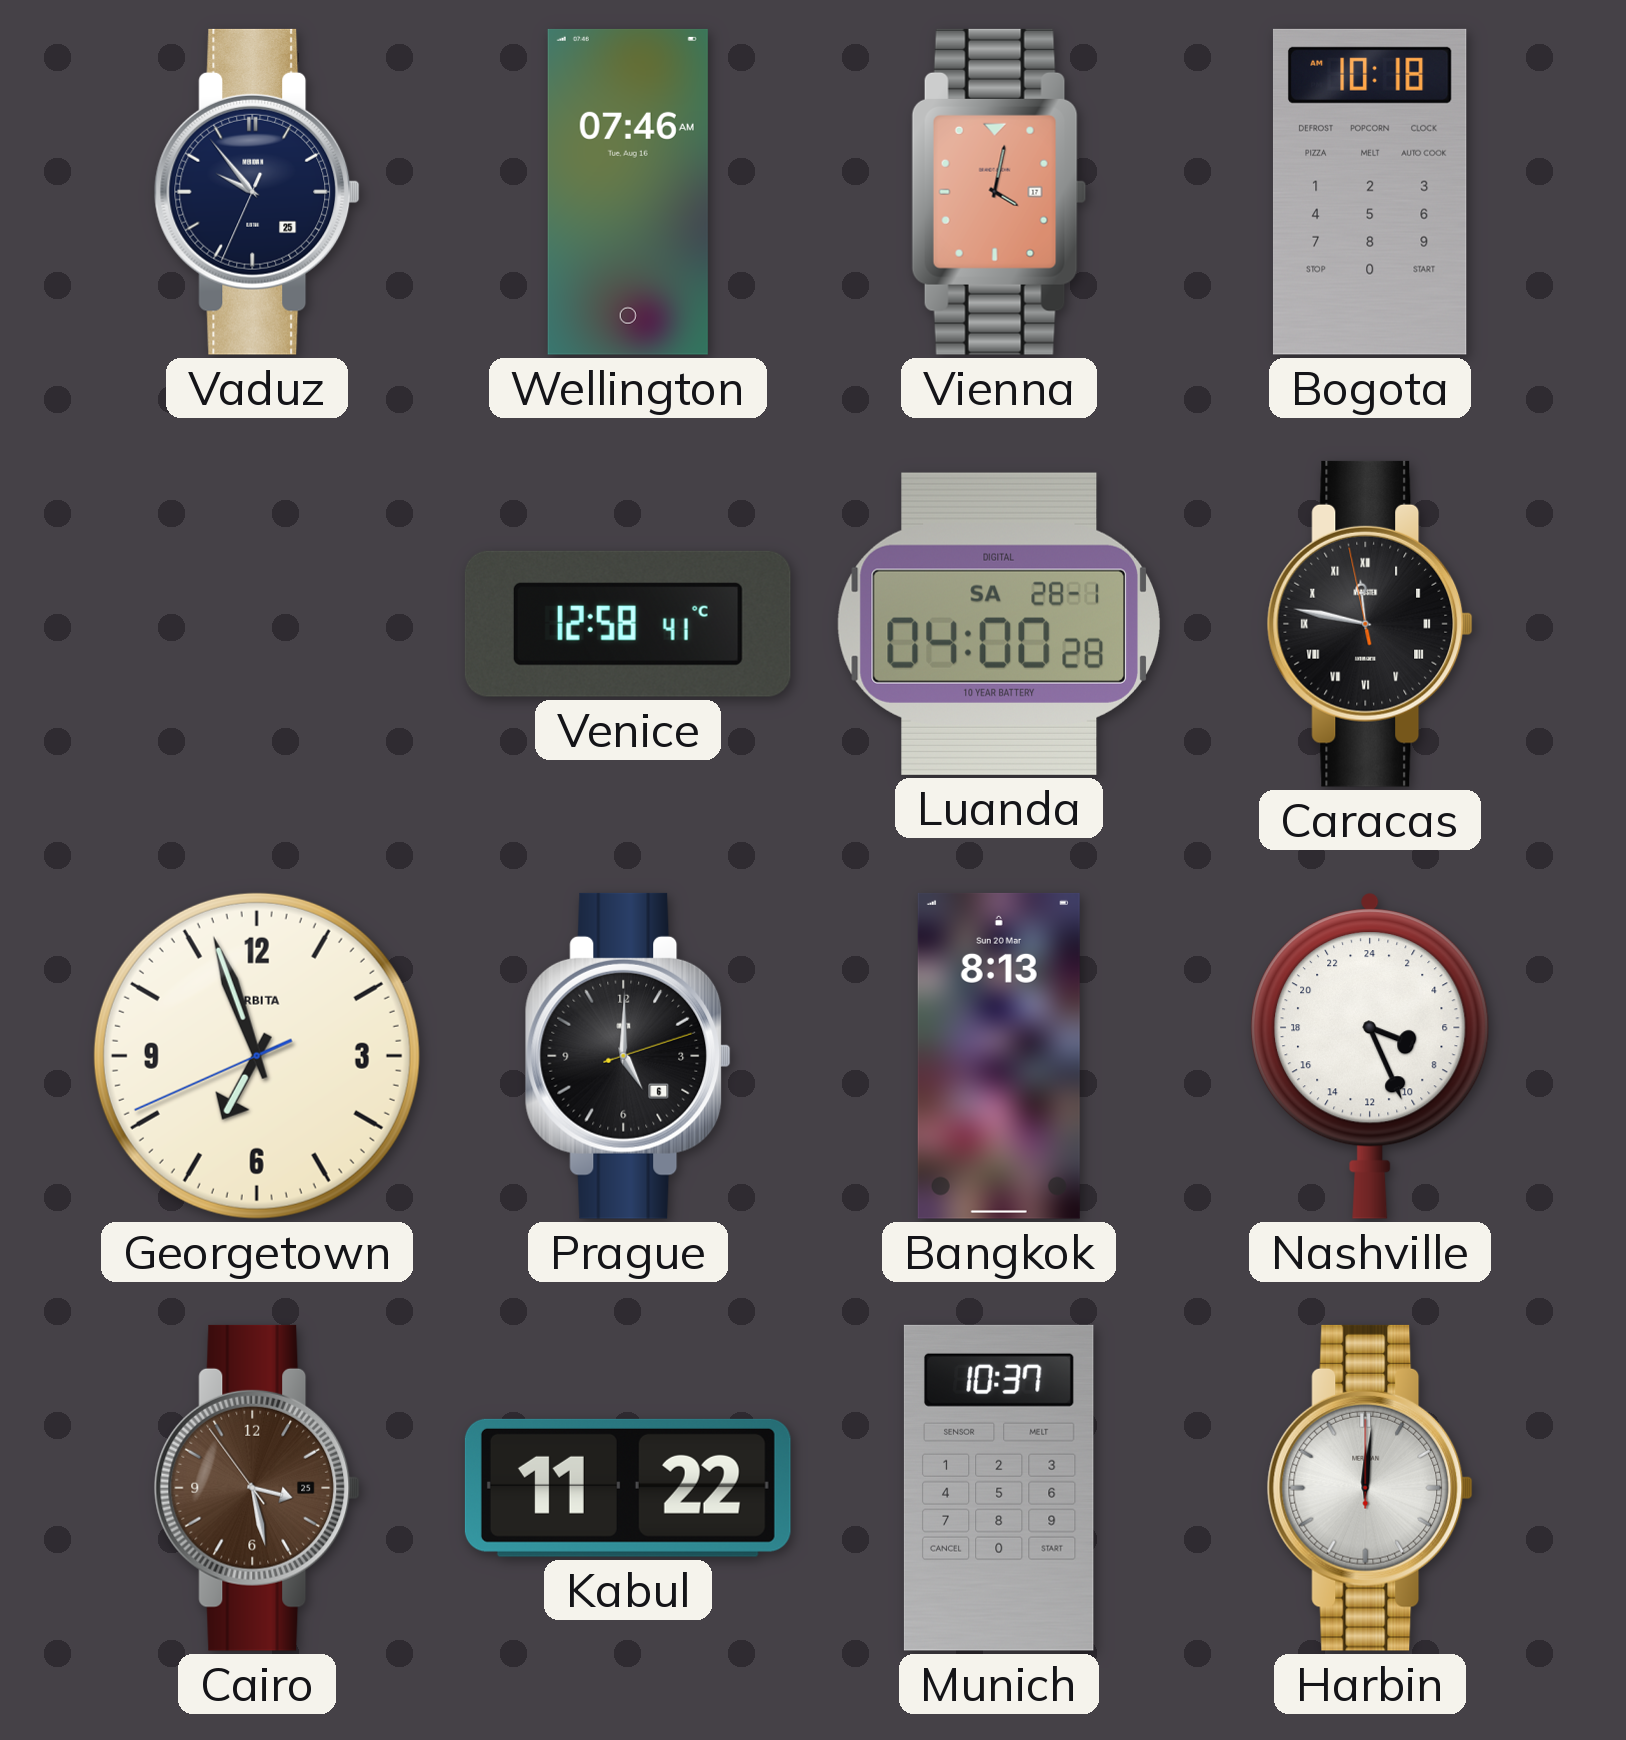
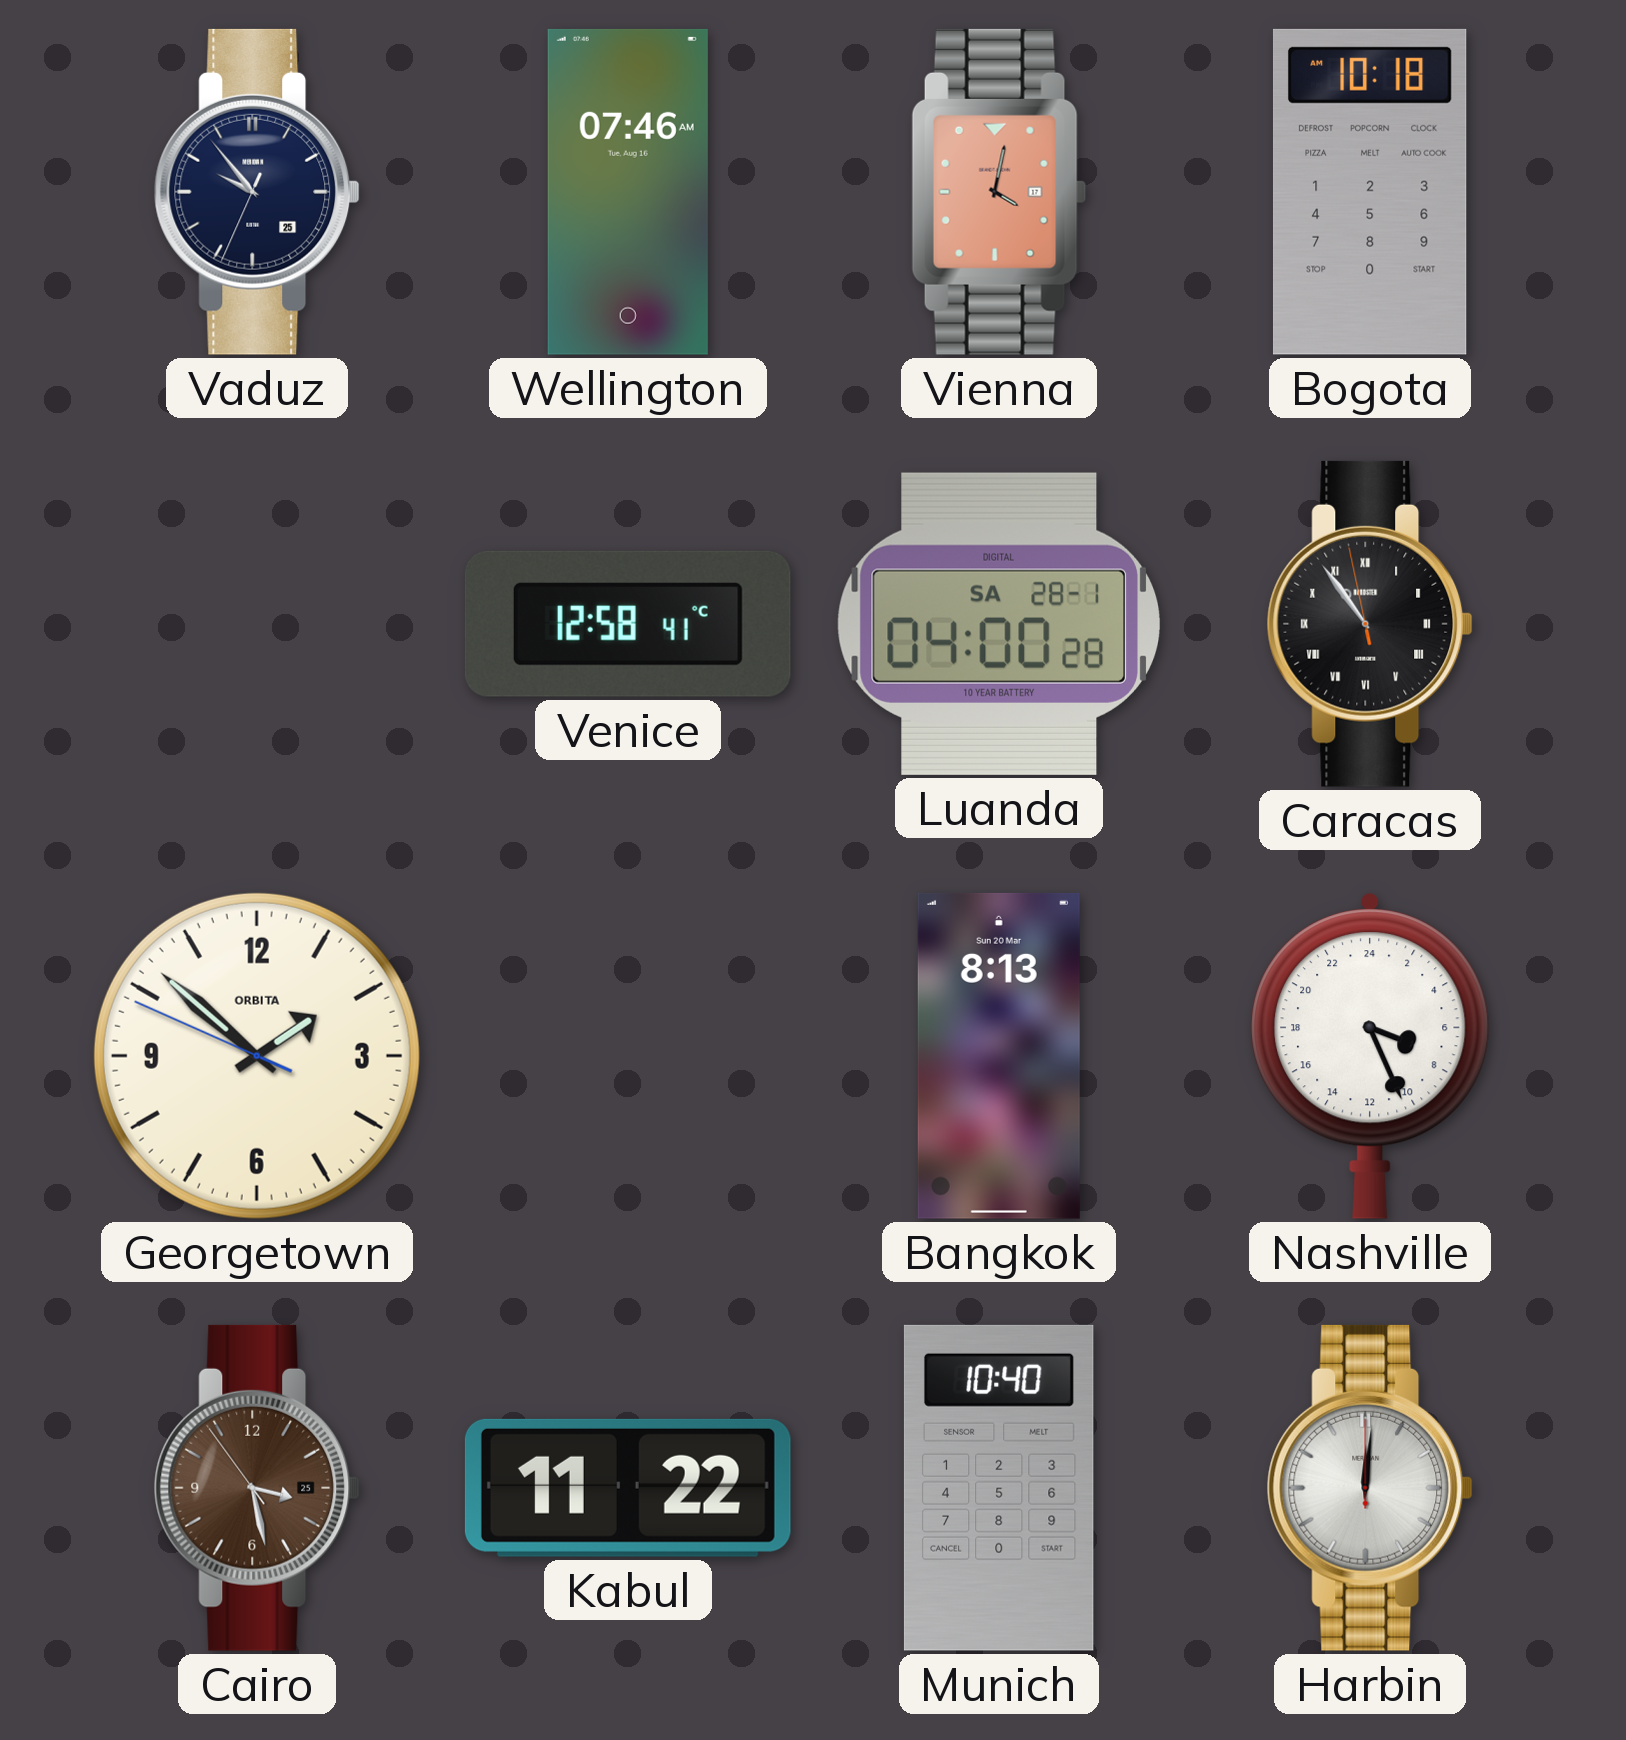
Caracas: 11:46 -> 10:53
Georgetown: 6:56 -> 1:51
Prague: 5:00 -> none
Munich: 10:37 -> 10:40
